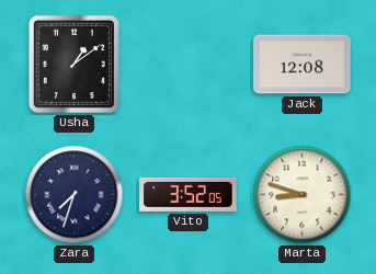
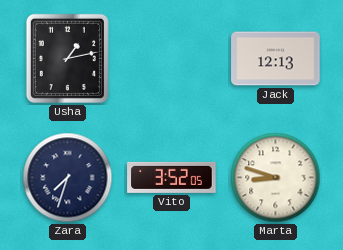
Usha: 1:09 -> 1:13
Jack: 12:08 -> 12:13
